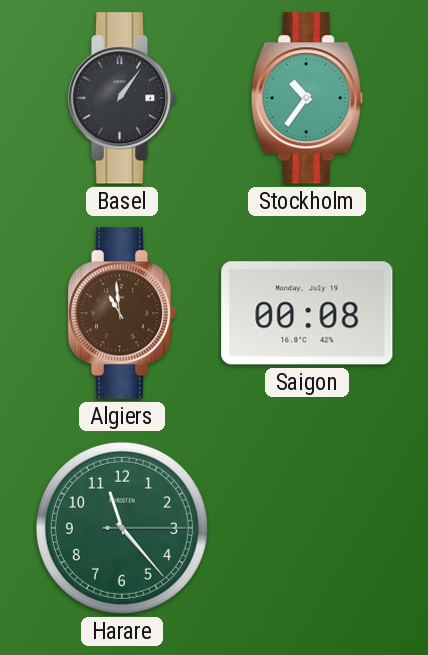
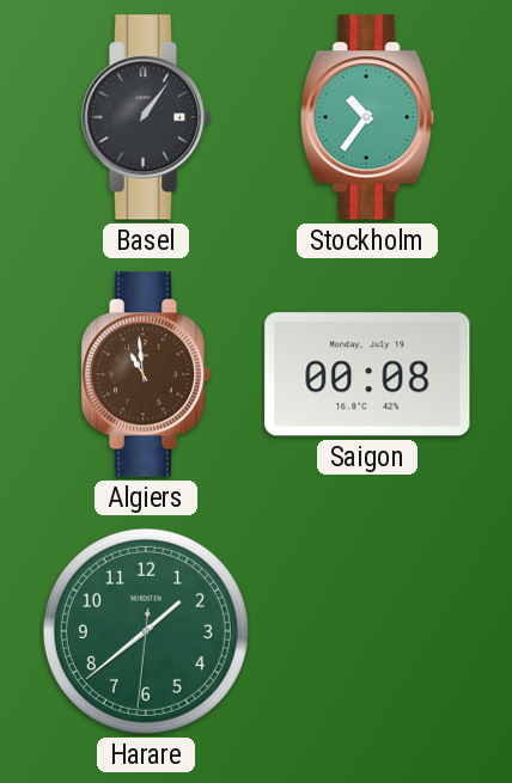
Harare: 11:23 -> 1:38
